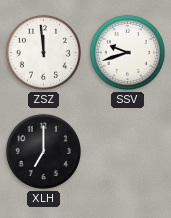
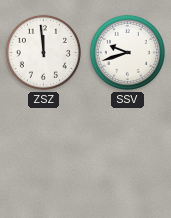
XLH: 7:00 -> none
